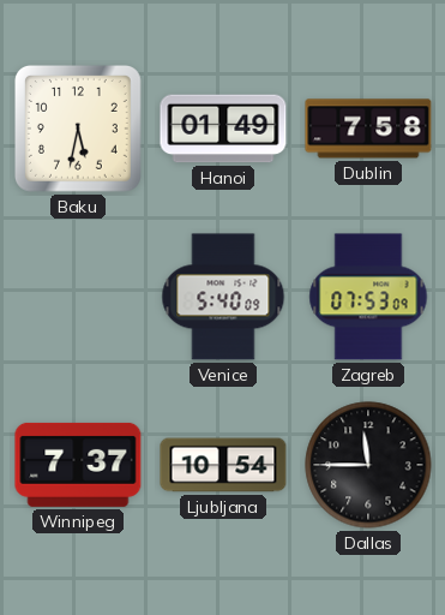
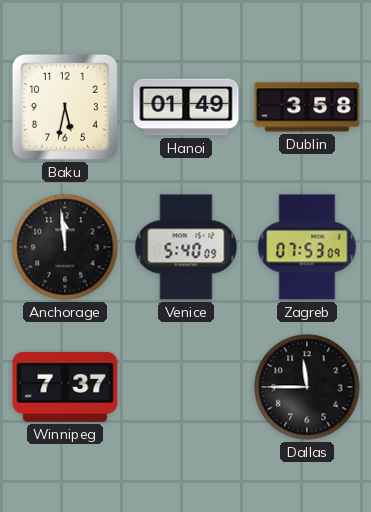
Dublin: 7:58 -> 3:58
Anchorage: none -> 11:59
Ljubljana: 10:54 -> none
